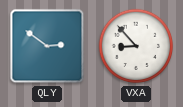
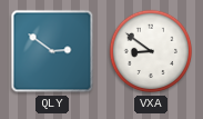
VXA: 8:53 -> 8:51
